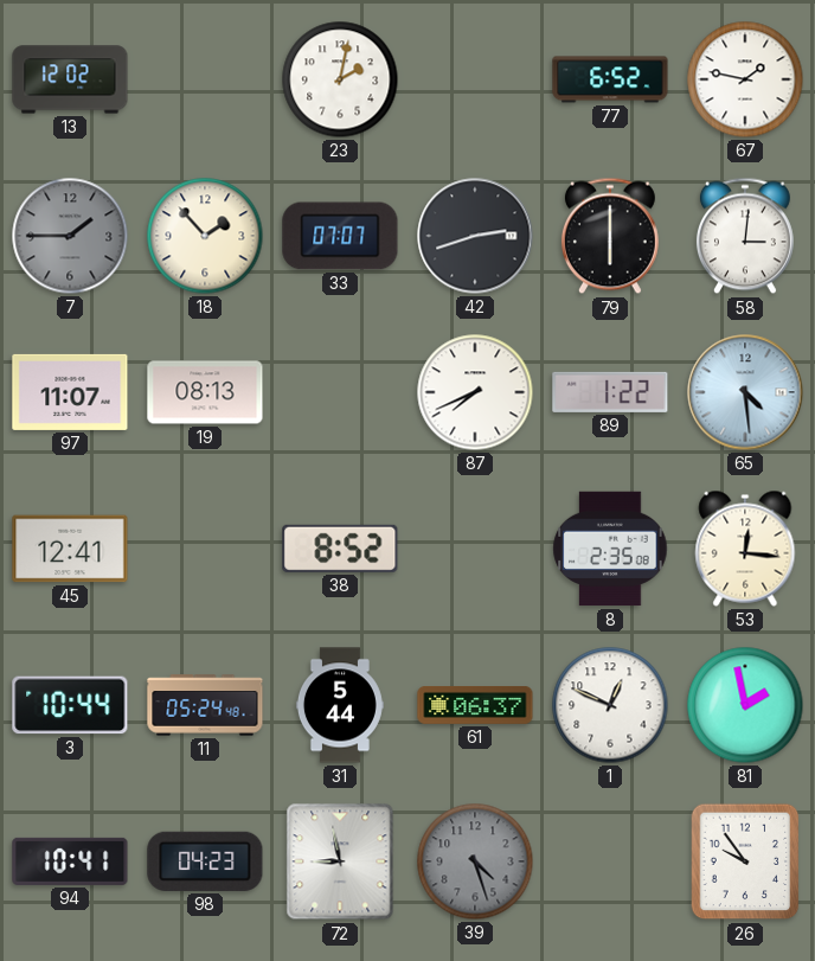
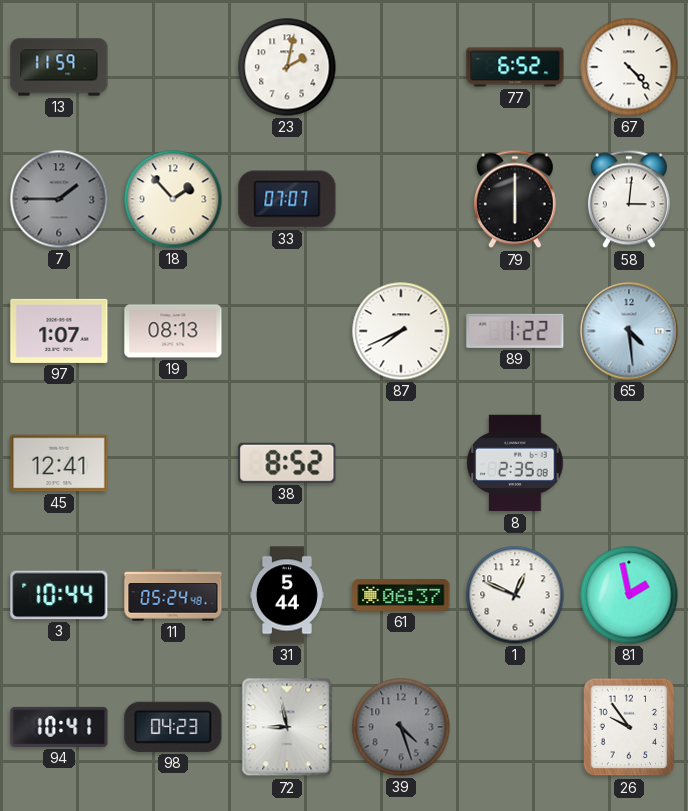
13: 12:02 -> 11:59
67: 1:47 -> 4:23
42: 2:42 -> none
97: 11:07 -> 1:07
53: 12:16 -> none
